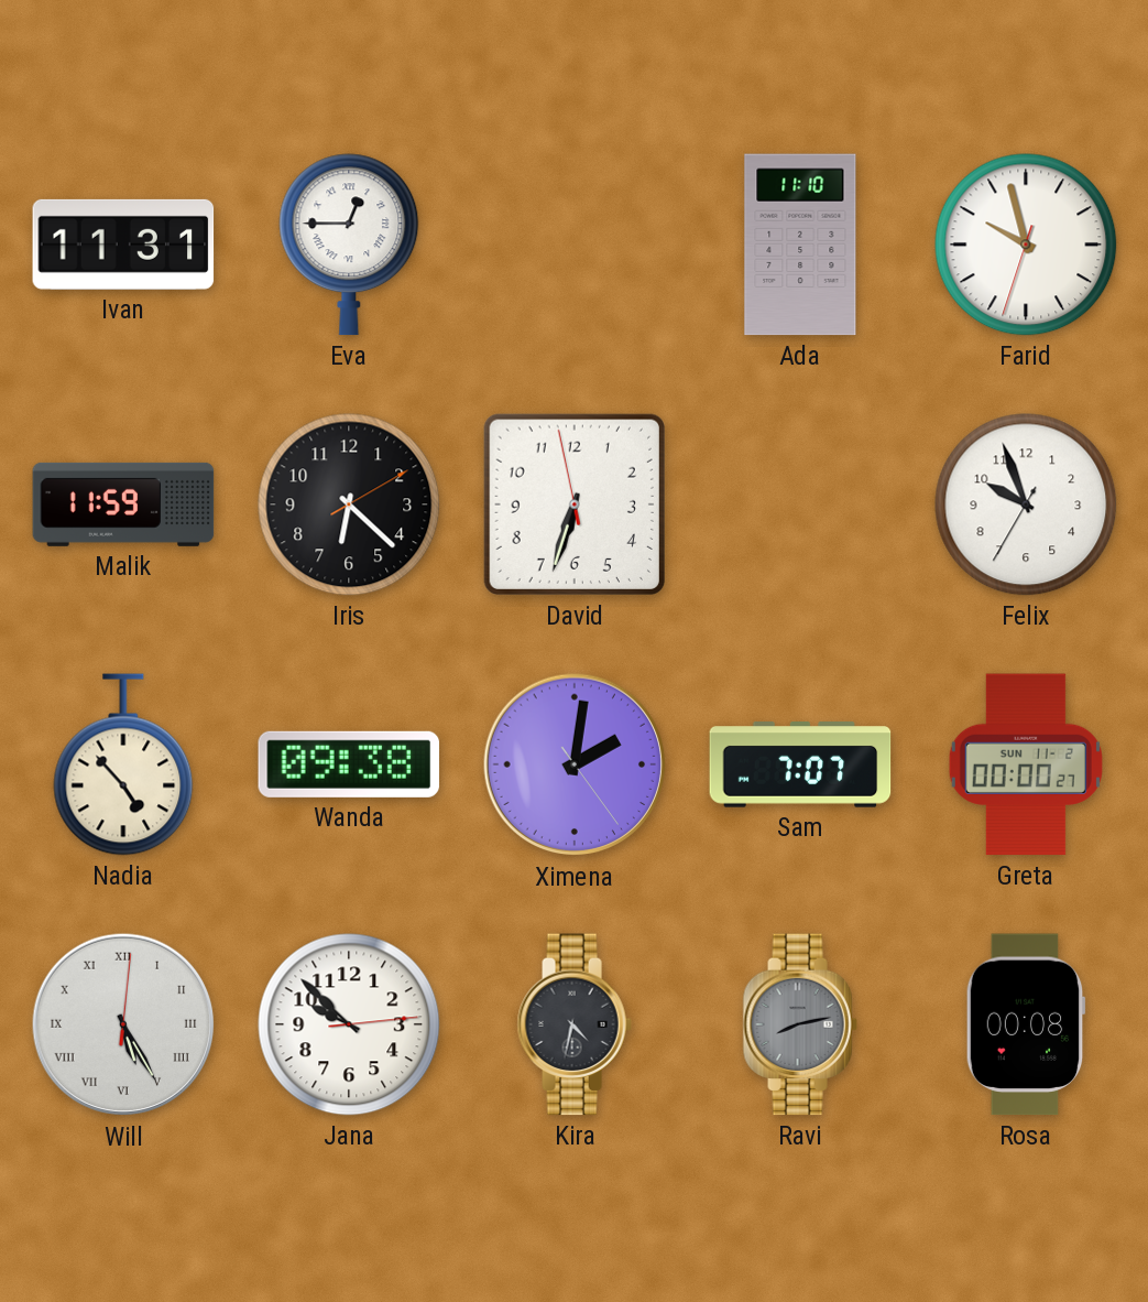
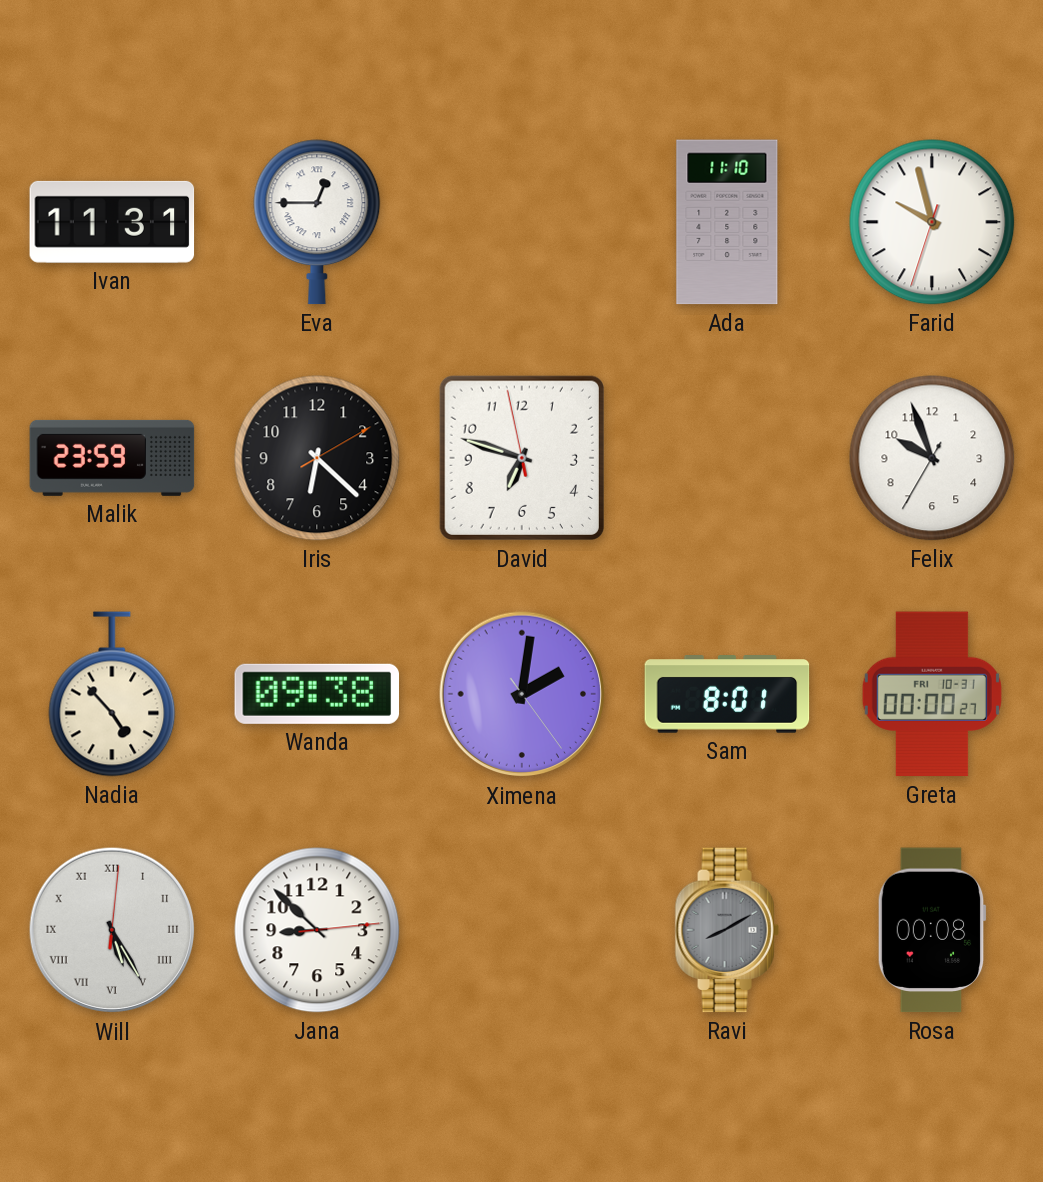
Malik: 11:59 -> 23:59
David: 6:32 -> 6:47
Sam: 7:07 -> 8:01
Greta date: SUN 11-2 -> FRI 10-31
Jana: 9:52 -> 8:52
Kira: 4:32 -> none
Ravi: 8:13 -> 8:10
